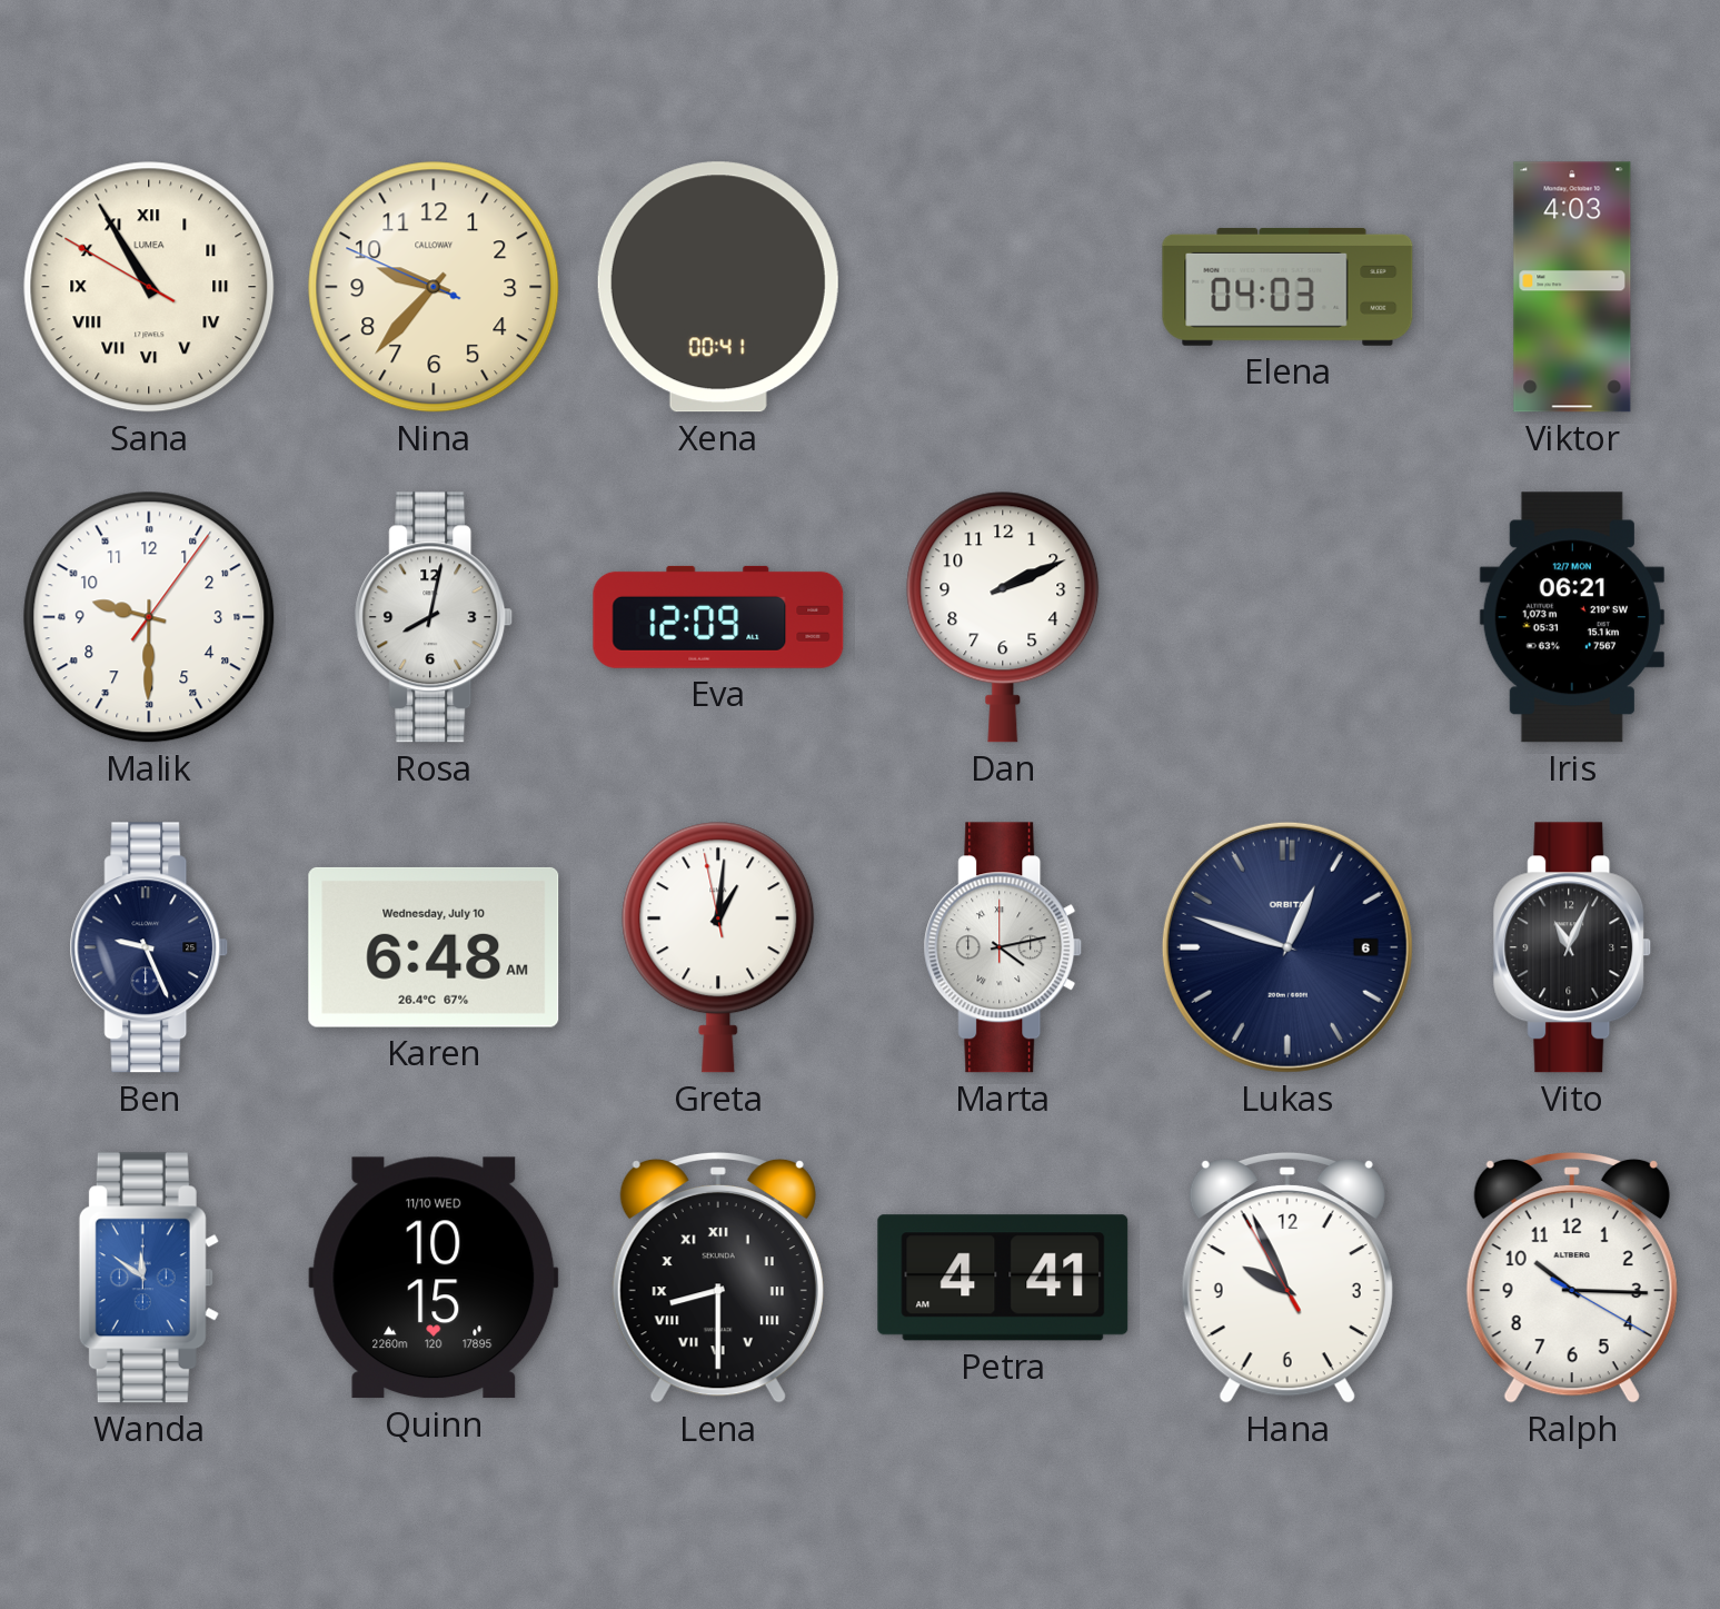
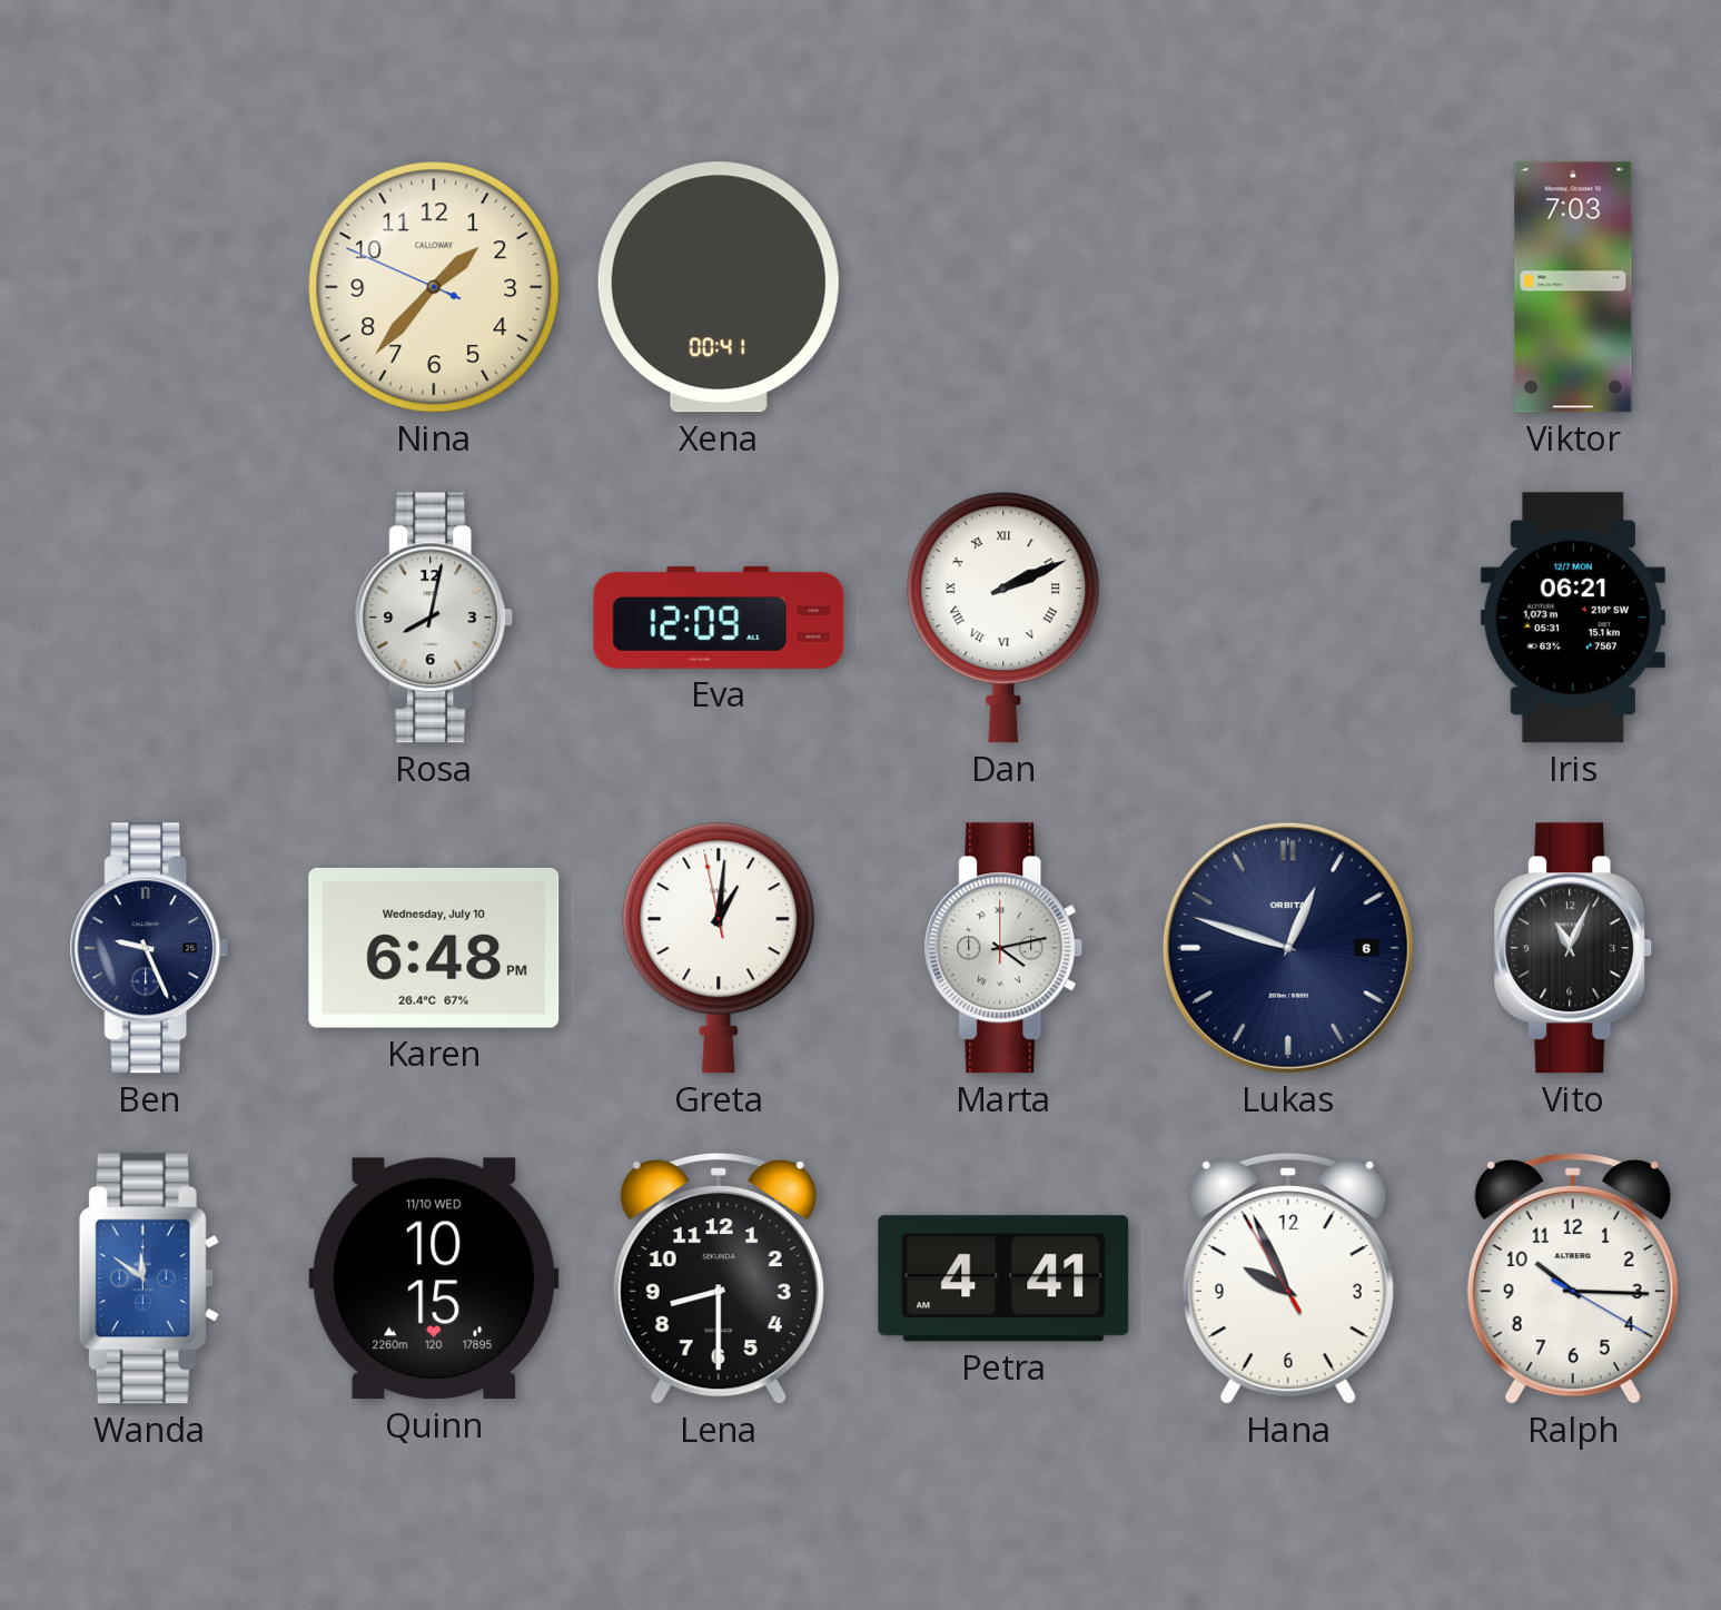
Sana: 10:54 -> none
Nina: 9:36 -> 1:36
Elena: 04:03 -> none
Viktor: 4:03 -> 7:03
Malik: 9:30 -> none
Dan numerals: Arabic -> Roman
Karen: 6:48 AM -> 6:48 PM
Lena numerals: Roman -> Arabic
